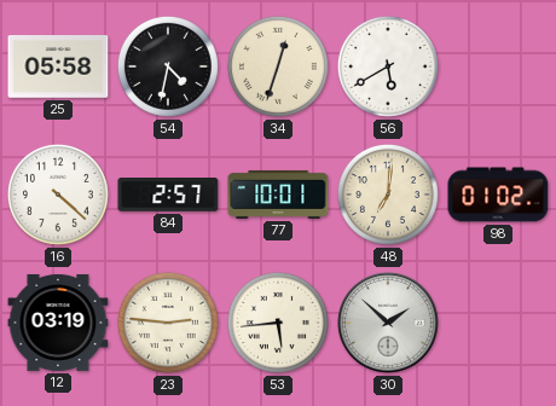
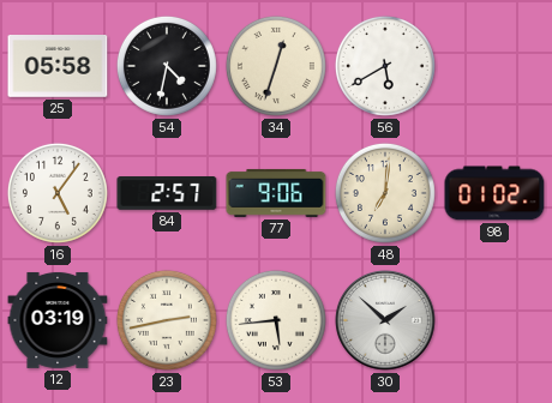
16: 4:22 -> 5:06
77: 10:01 -> 9:06
23: 2:46 -> 2:43
